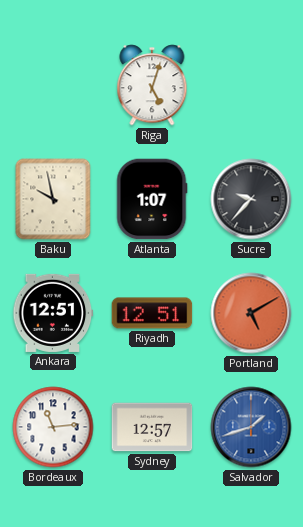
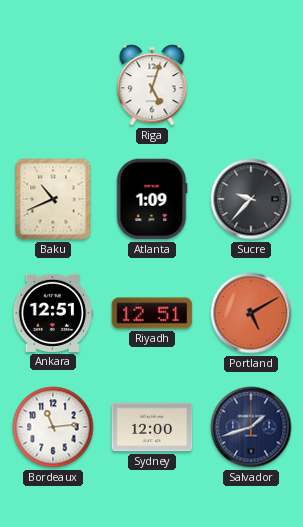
Baku: 9:58 -> 10:41
Atlanta: 1:07 -> 1:09
Sydney: 12:57 -> 12:00
Salvador dial: blue -> navy
